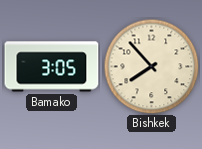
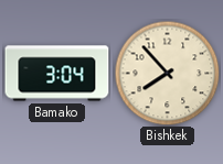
Bamako: 3:05 -> 3:04
